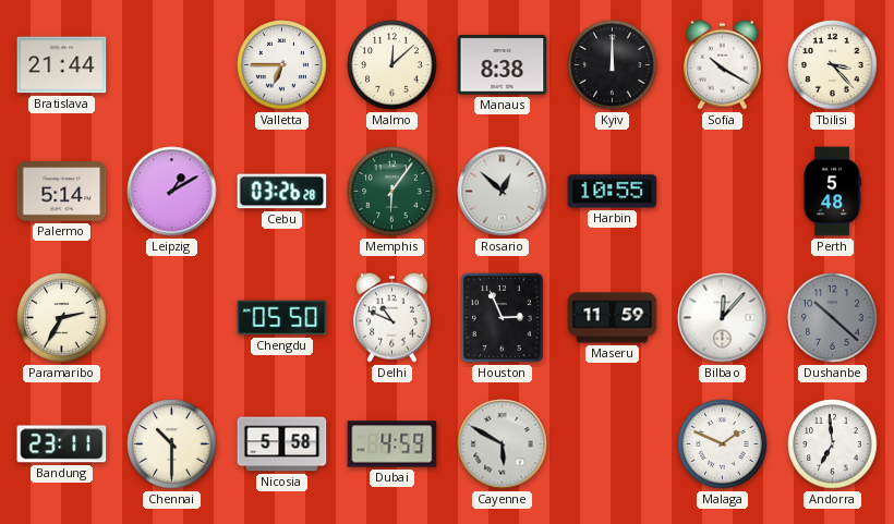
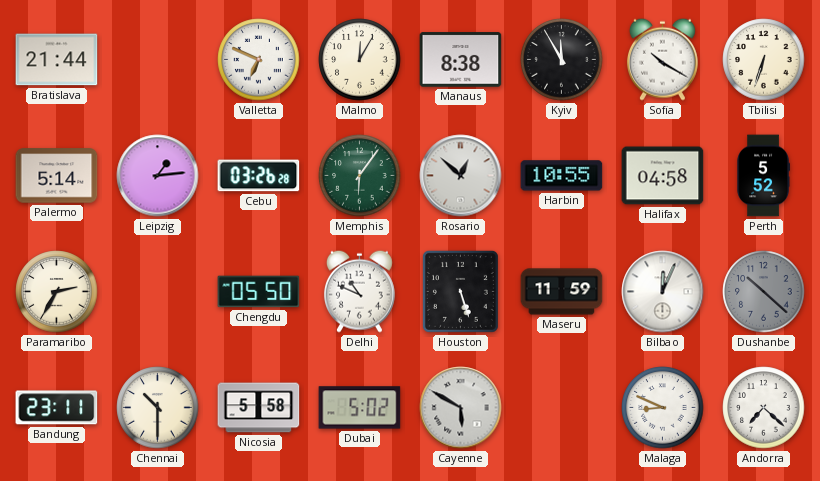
Valletta: 6:45 -> 6:49
Malmo: 12:08 -> 12:05
Kyiv: 12:00 -> 11:55
Tbilisi: 3:23 -> 6:33
Leipzig: 1:10 -> 1:14
Halifax: none -> 04:58
Perth: 5:48 -> 5:52
Houston: 2:56 -> 5:27
Bilbao: 12:07 -> 12:04
Dubai: 4:59 -> 5:02
Malaga: 1:49 -> 8:49
Andorra: 6:59 -> 7:22
